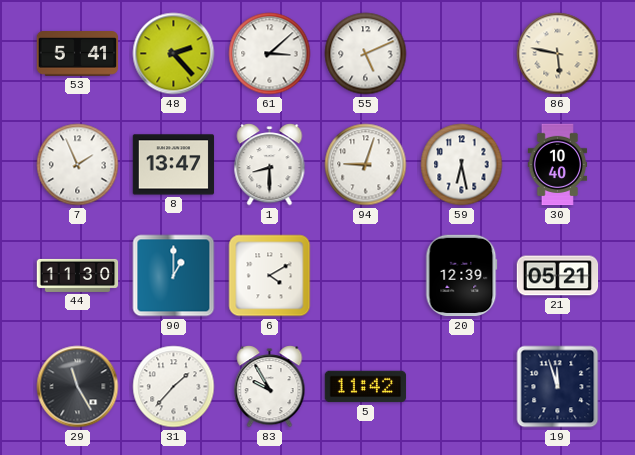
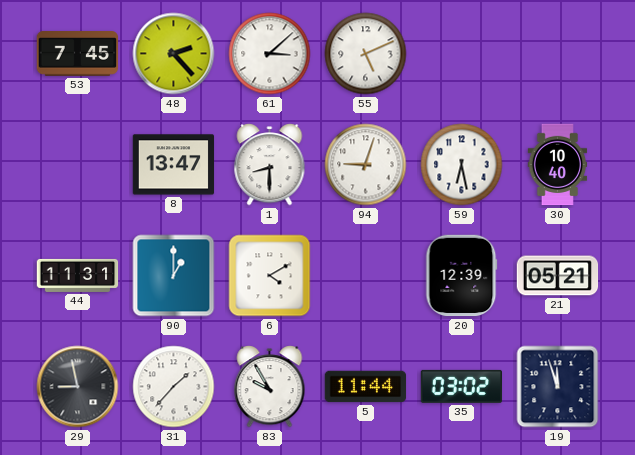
53: 5:41 -> 7:45
86: 5:47 -> none
7: 1:56 -> none
44: 11:30 -> 11:31
29: 11:25 -> 8:58
5: 11:42 -> 11:44
35: none -> 03:02
